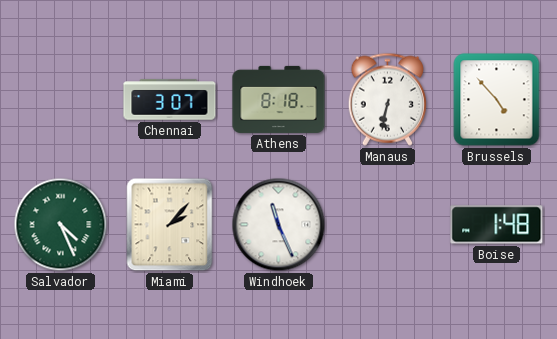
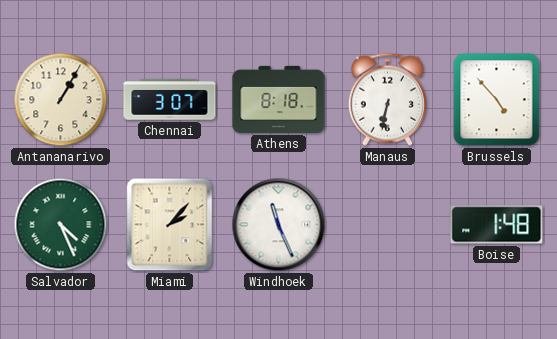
Antananarivo: none -> 1:05
